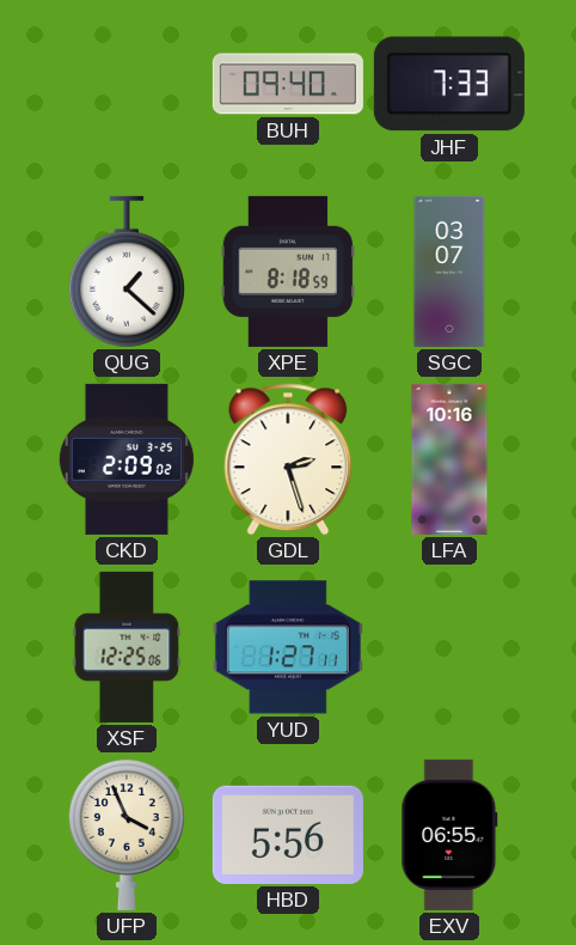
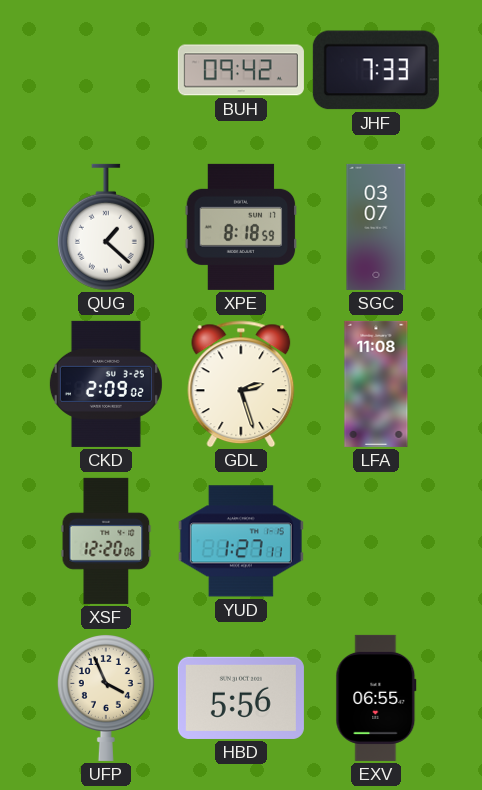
BUH: 09:40 -> 09:42
LFA: 10:16 -> 11:08
XSF: 12:25 -> 12:20
